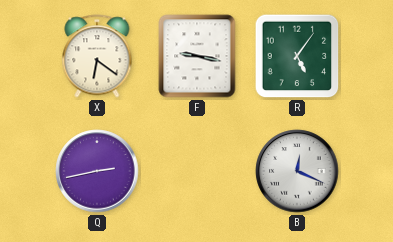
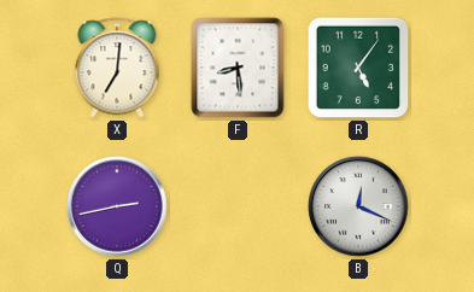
X: 6:21 -> 7:01
F: 9:17 -> 8:29
